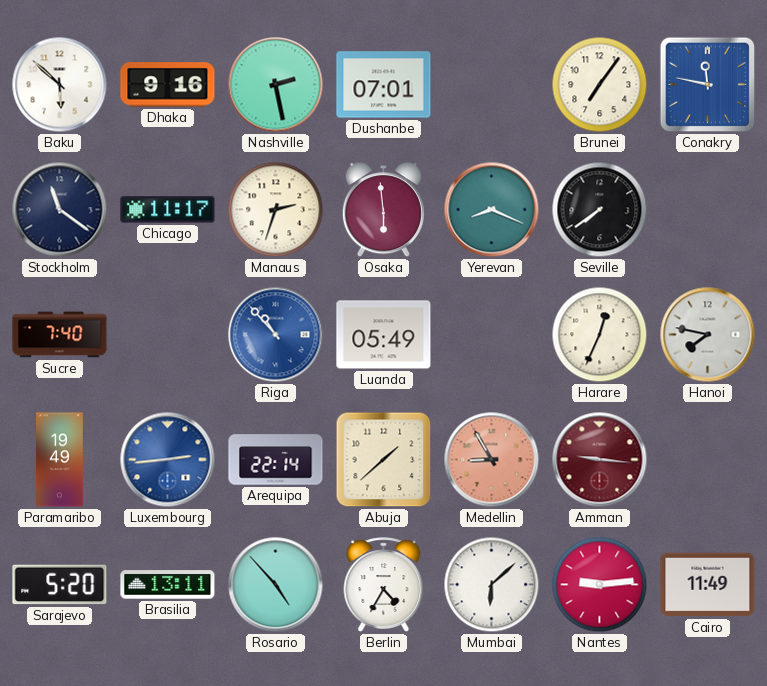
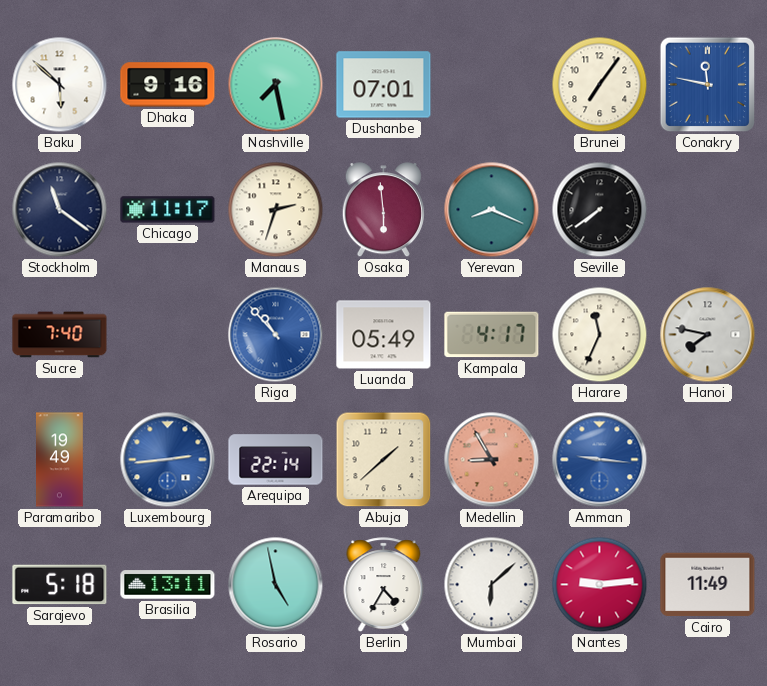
Nashville: 2:28 -> 7:28
Kampala: none -> 4:17
Harare: 12:34 -> 11:34
Amman dial: burgundy -> blue
Sarajevo: 5:20 -> 5:18
Rosario: 4:53 -> 4:58
